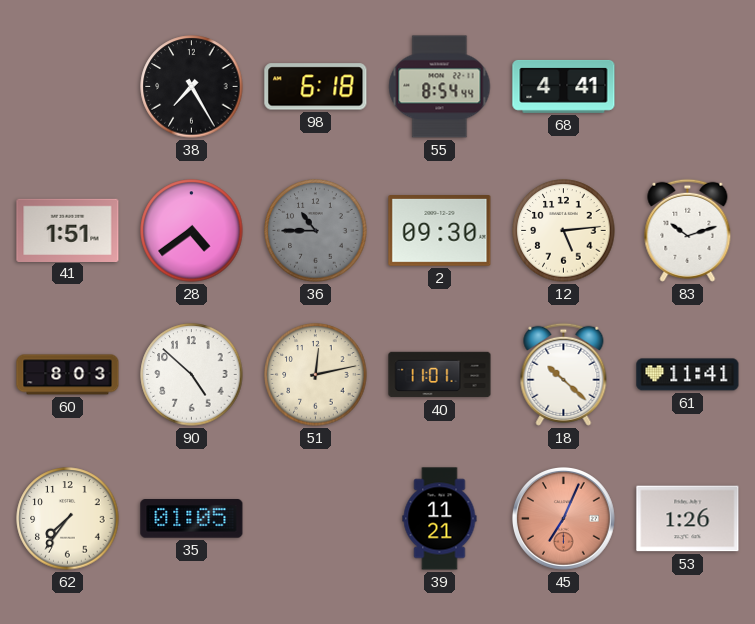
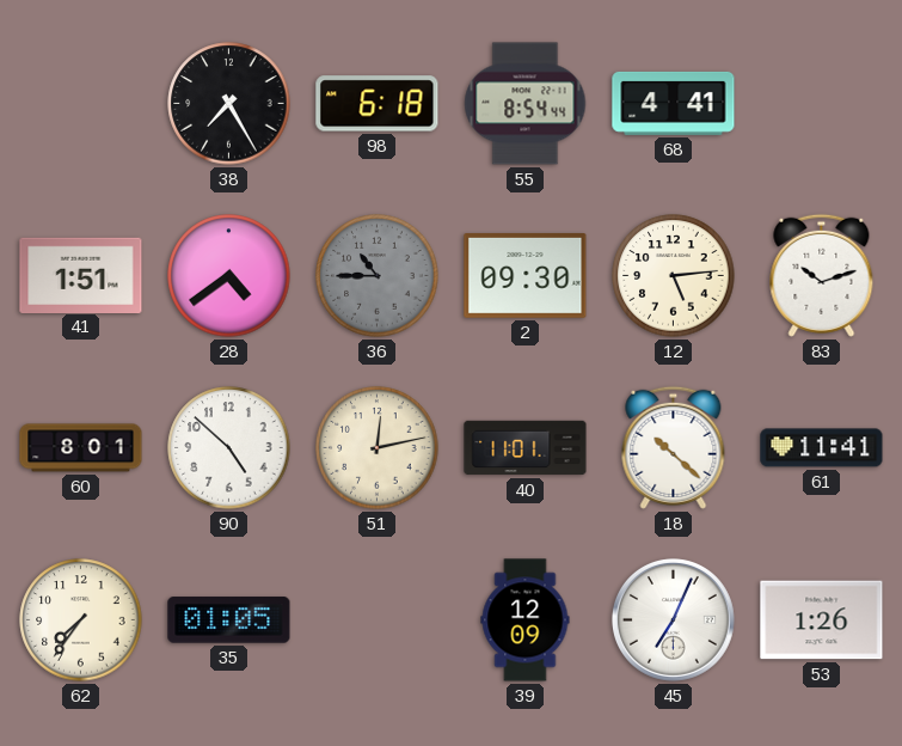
60: 8:03 -> 8:01
39: 11:21 -> 12:09
45 dial: salmon -> white
